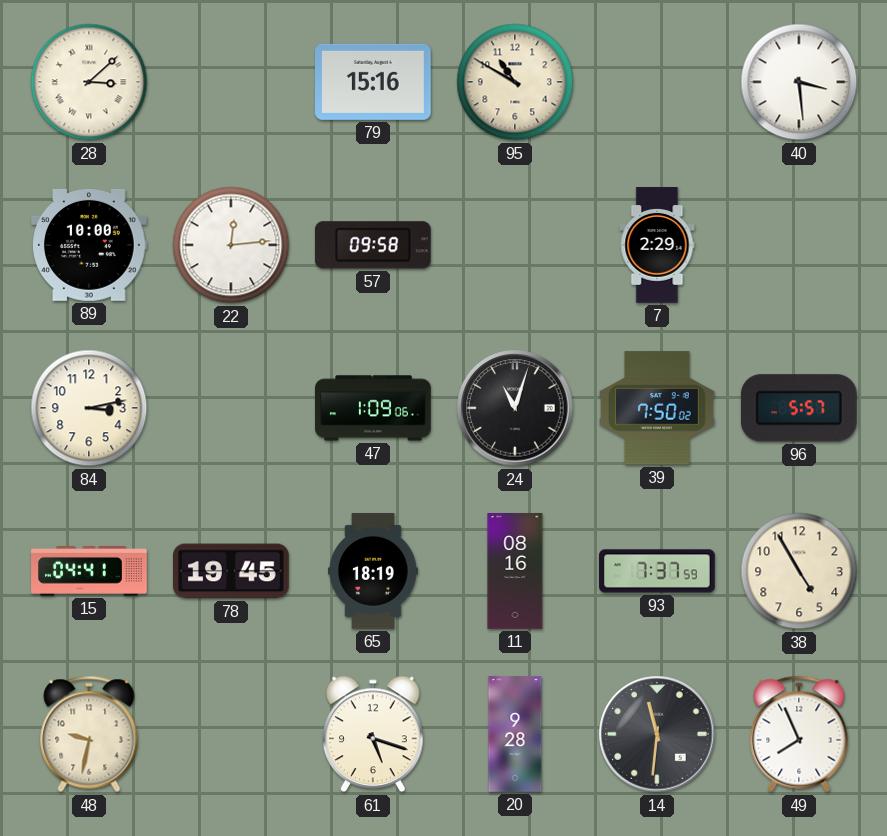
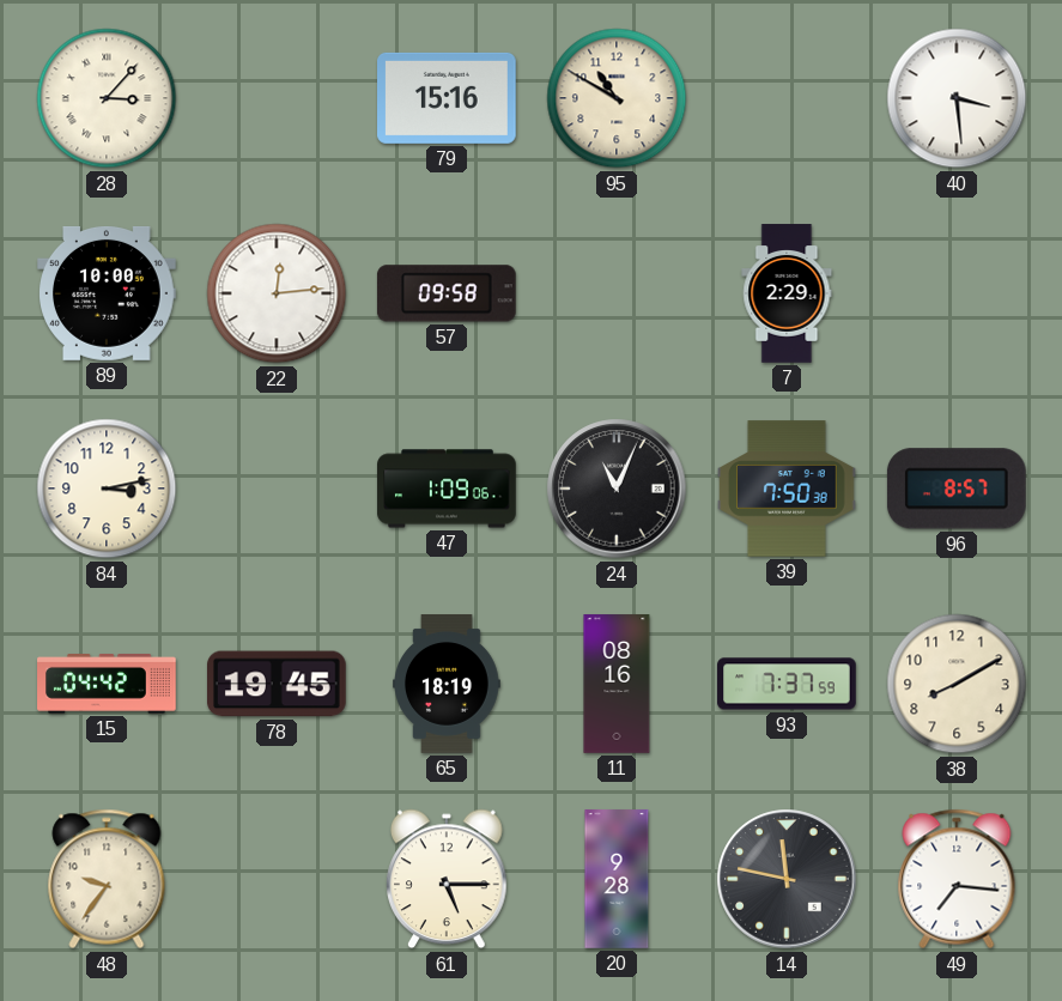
28: 3:08 -> 3:07
24: 11:03 -> 11:04
39: 7:50:02 -> 7:50:38
96: 5:57 -> 8:57
15: 04:41 -> 04:42
38: 4:55 -> 8:10
48: 9:32 -> 9:36
61: 5:18 -> 5:15
14: 11:31 -> 11:47
49: 7:56 -> 7:16
